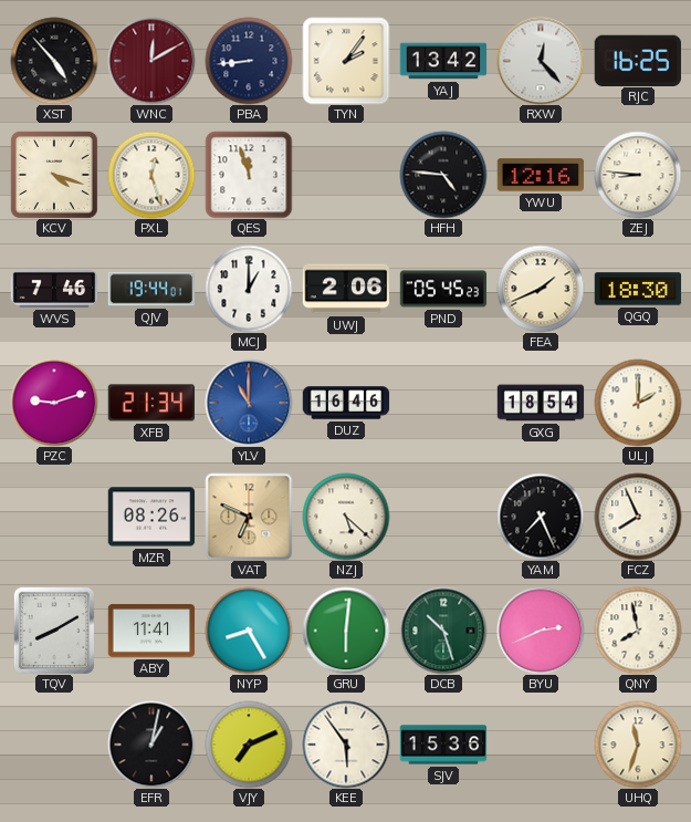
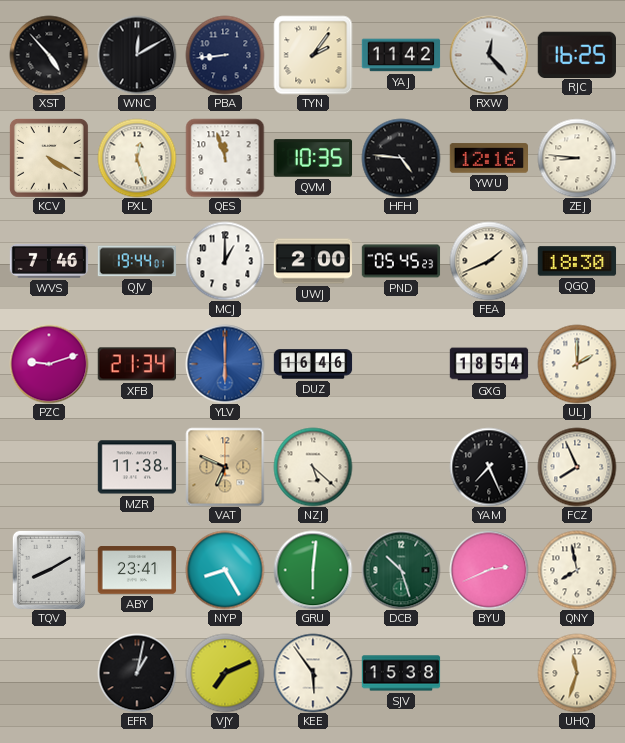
WNC dial: burgundy -> black
YAJ: 13:42 -> 11:42
KCV: 4:18 -> 4:20
QVM: none -> 10:35
UWJ: 2:06 -> 2:00
YLV: 11:00 -> 6:00
MZR: 08:26 -> 11:38
ABY: 11:41 -> 23:41
SJV: 15:36 -> 15:38
